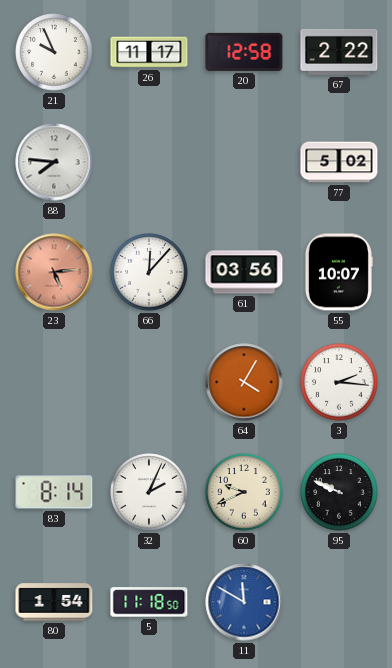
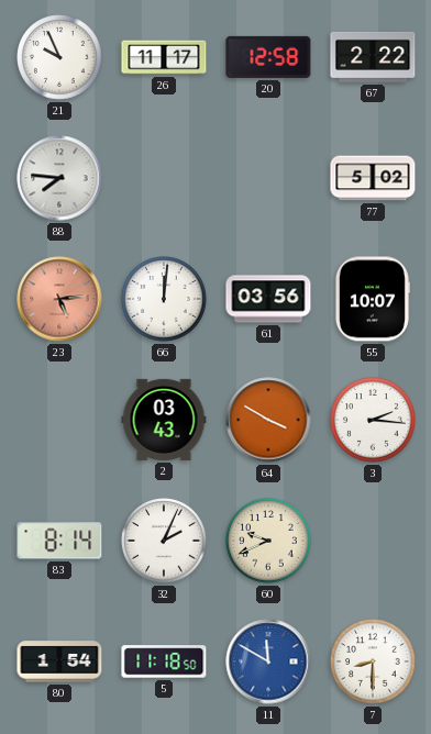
66: 12:07 -> 12:01
2: none -> 03:43
64: 4:05 -> 3:50
95: 9:49 -> none
7: none -> 8:30
